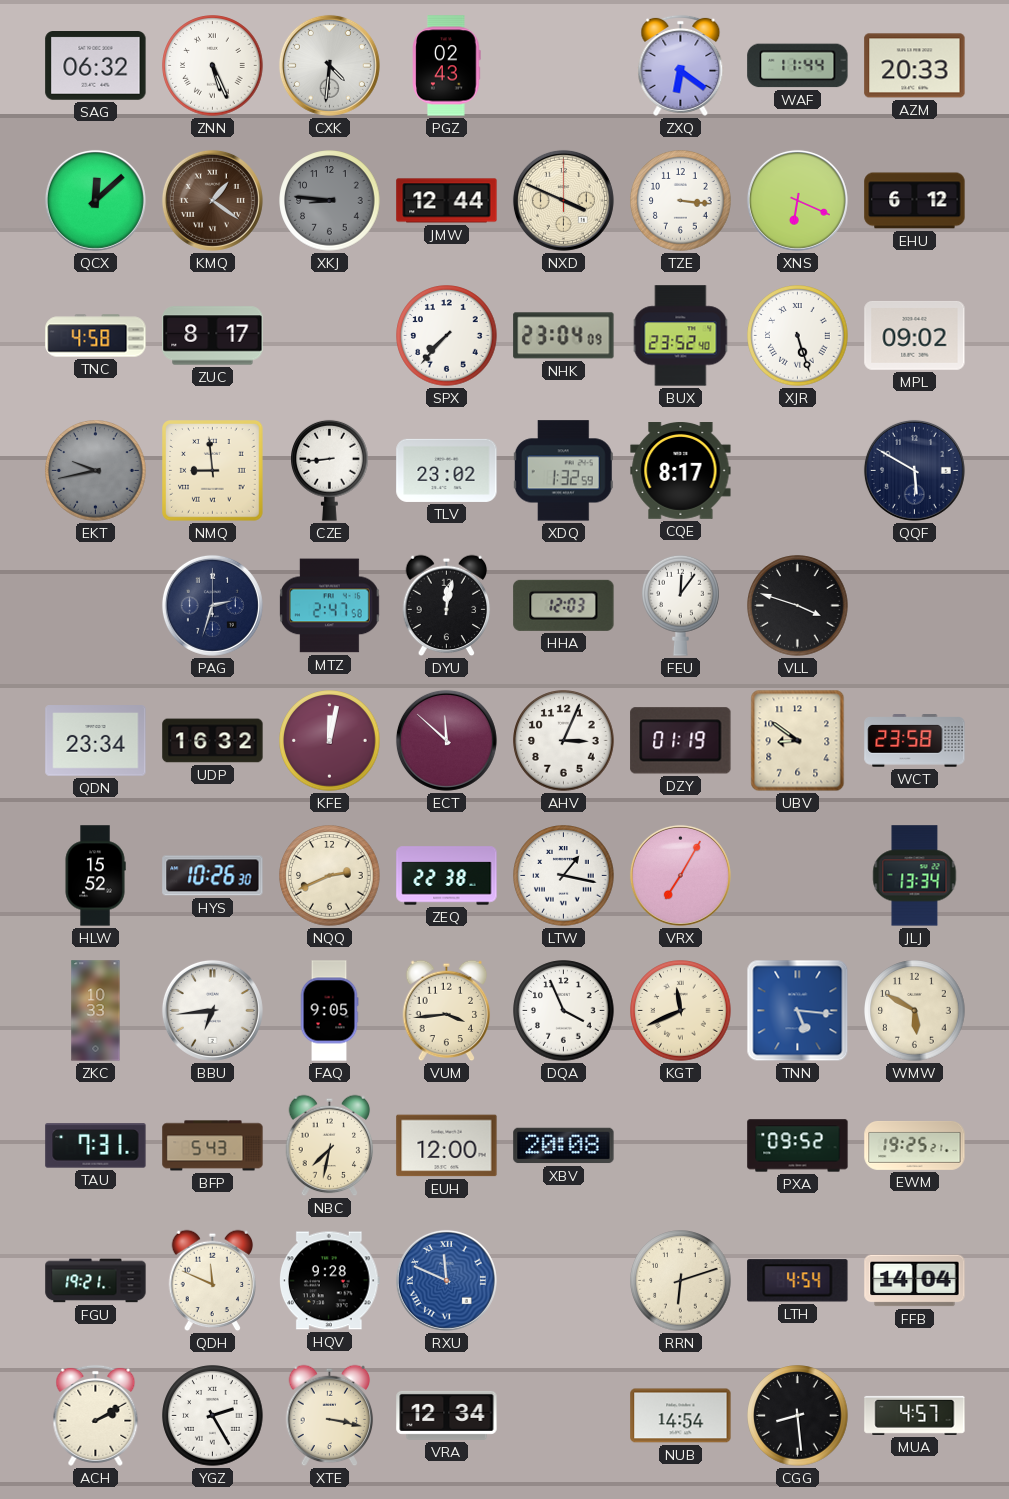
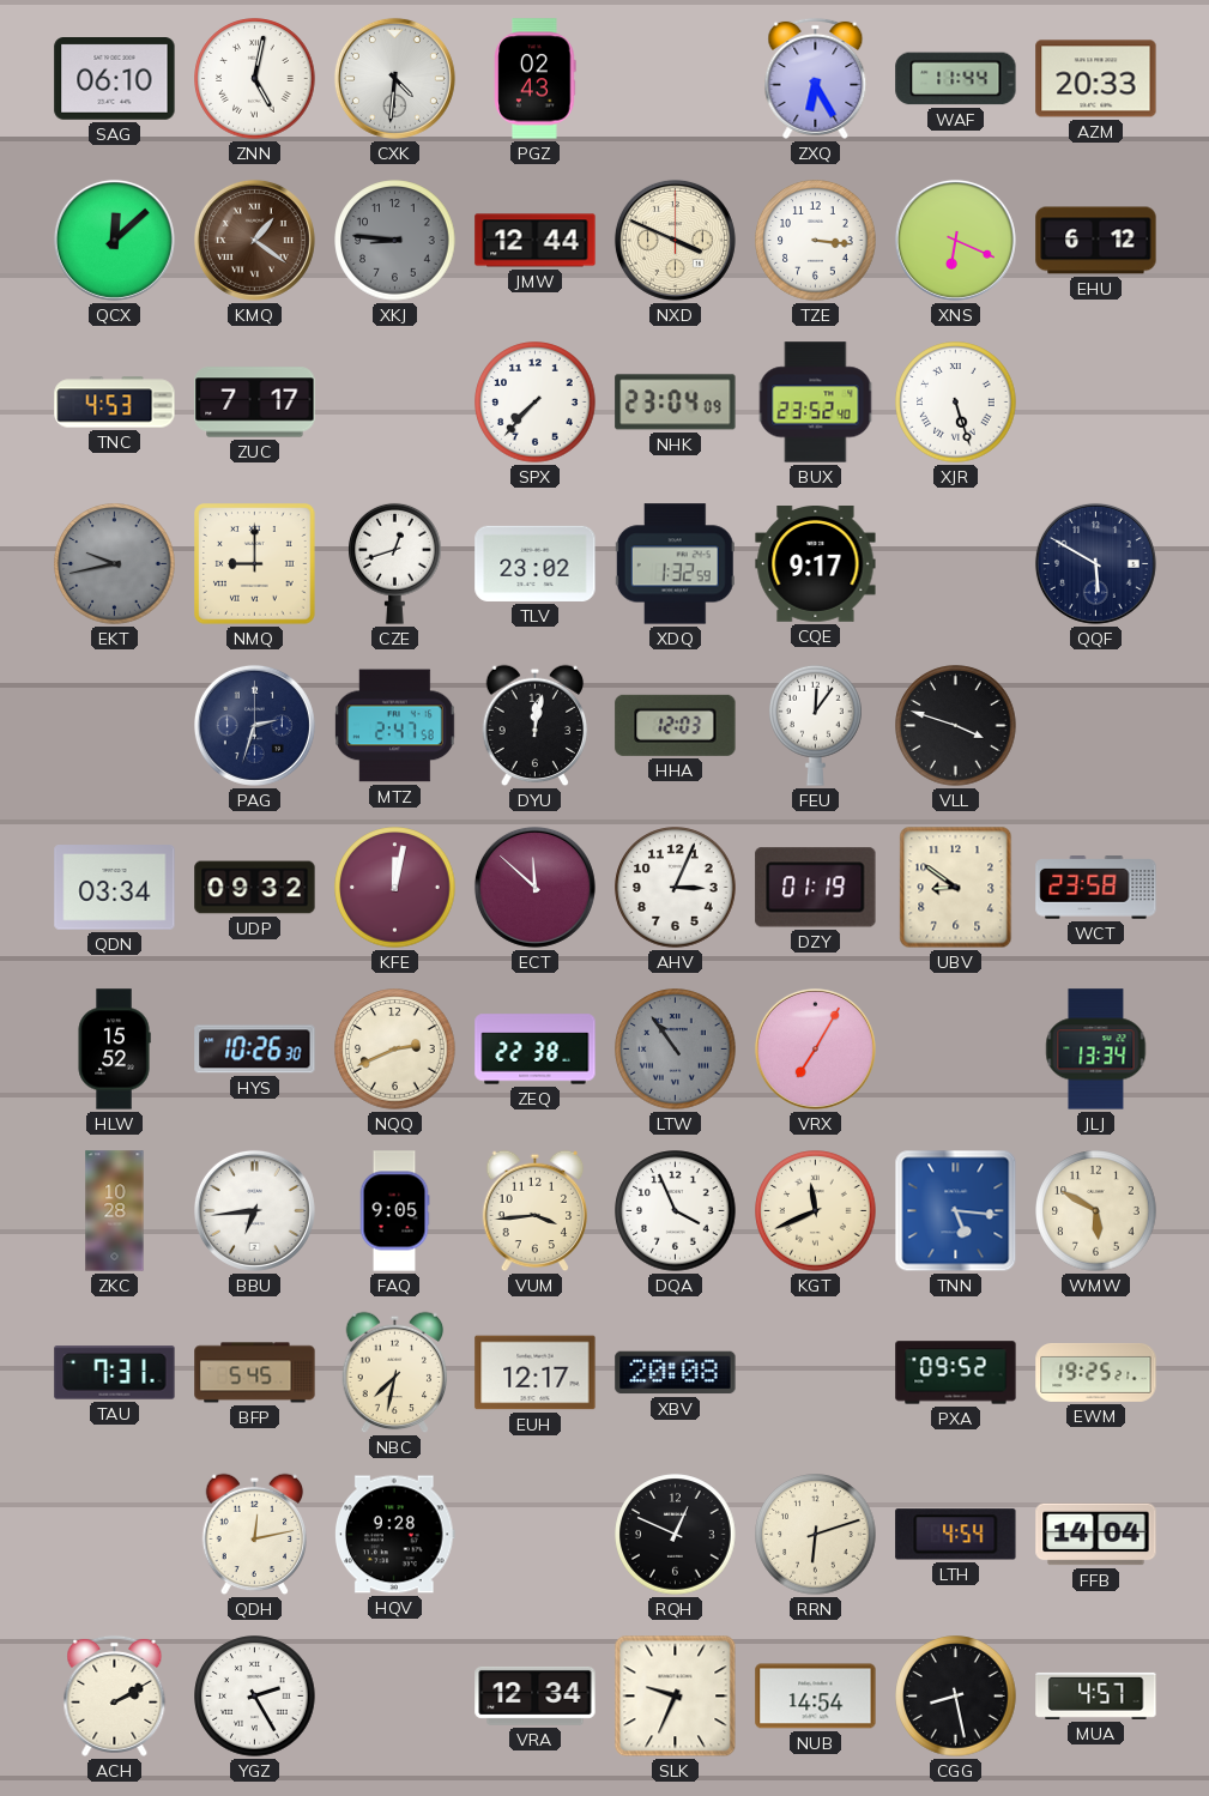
SAG: 06:32 -> 06:10
ZNN: 5:26 -> 5:02
ZXQ: 6:21 -> 6:25
TNC: 4:58 -> 4:53
ZUC: 8:17 -> 7:17
MPL: 09:02 -> none
NMQ: 8:59 -> 9:00
CZE: 8:44 -> 12:42
CQE: 8:17 -> 9:17
QDN: 23:34 -> 03:34
UDP: 16:32 -> 09:32
LTW: 1:17 -> 10:54
LTW dial: white -> grey
ZKC: 10:33 -> 10:28
BFP: 5:43 -> 5:45
EUH: 12:00 -> 12:17
FGU: 19:21 -> none
QDH: 11:49 -> 12:13
RXU: 11:49 -> none
RQH: none -> 12:49
XTE: 3:17 -> none
SLK: none -> 9:34
CGG: 8:29 -> 8:28
